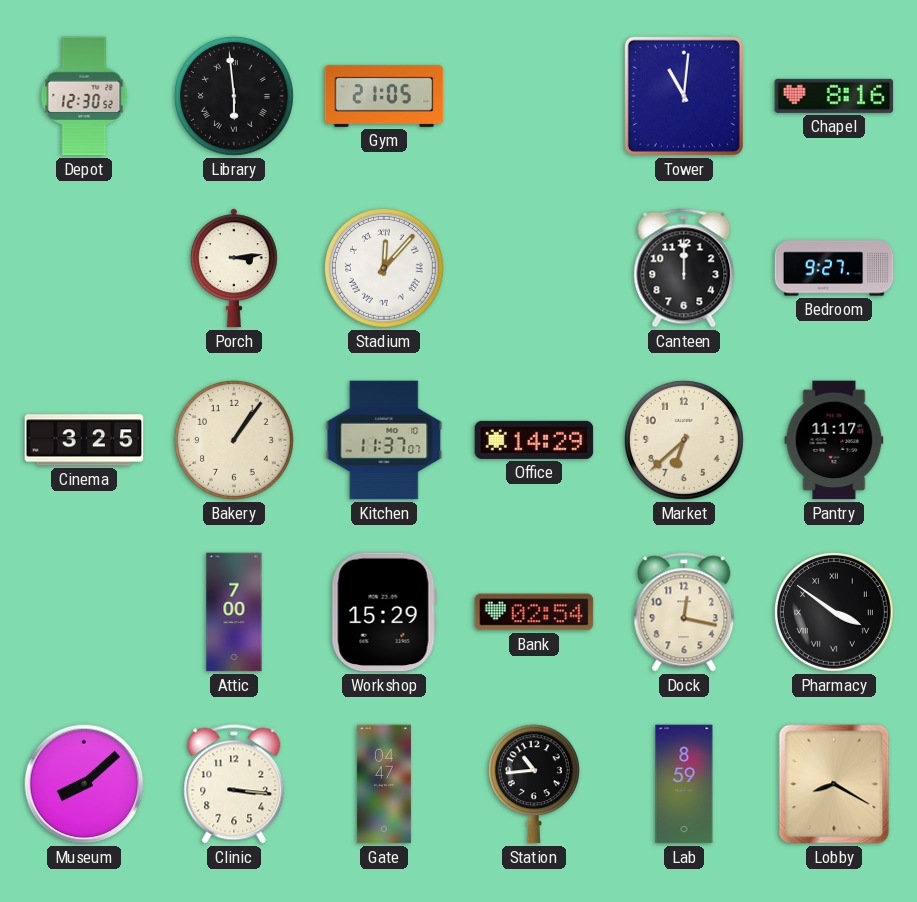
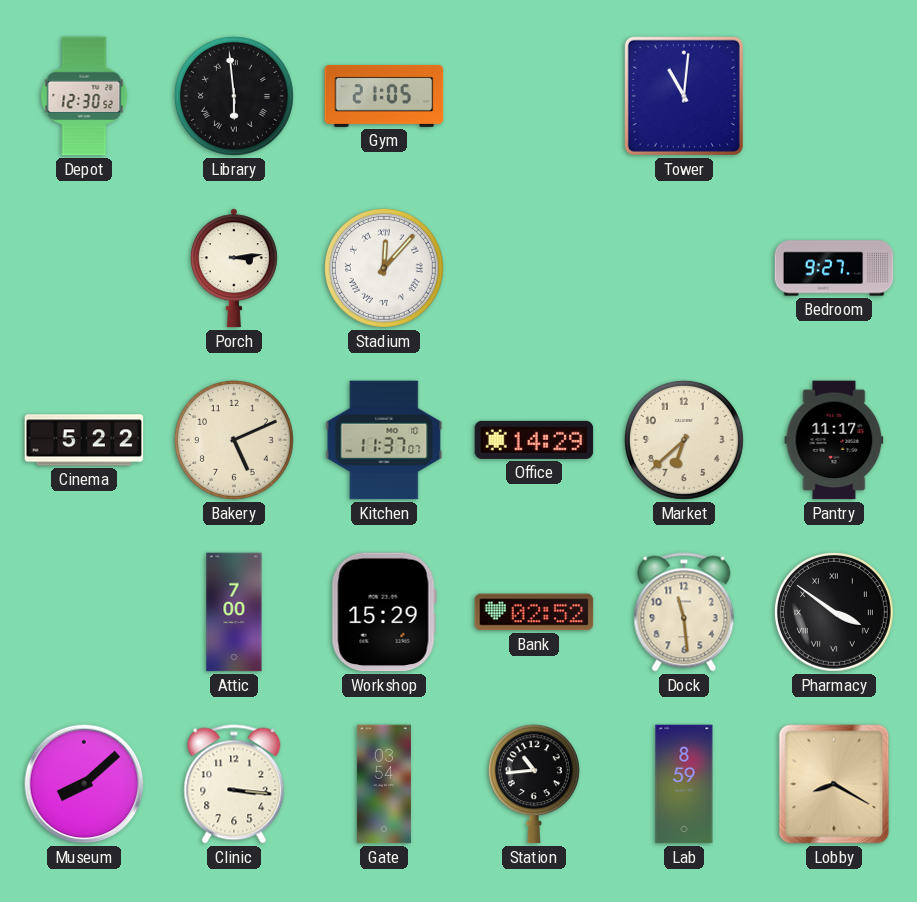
Chapel: 8:16 -> none
Canteen: 12:00 -> none
Cinema: 3:25 -> 5:22
Bakery: 1:06 -> 5:11
Bank: 02:54 -> 02:52
Dock: 12:17 -> 11:29
Gate: 04:47 -> 03:54
